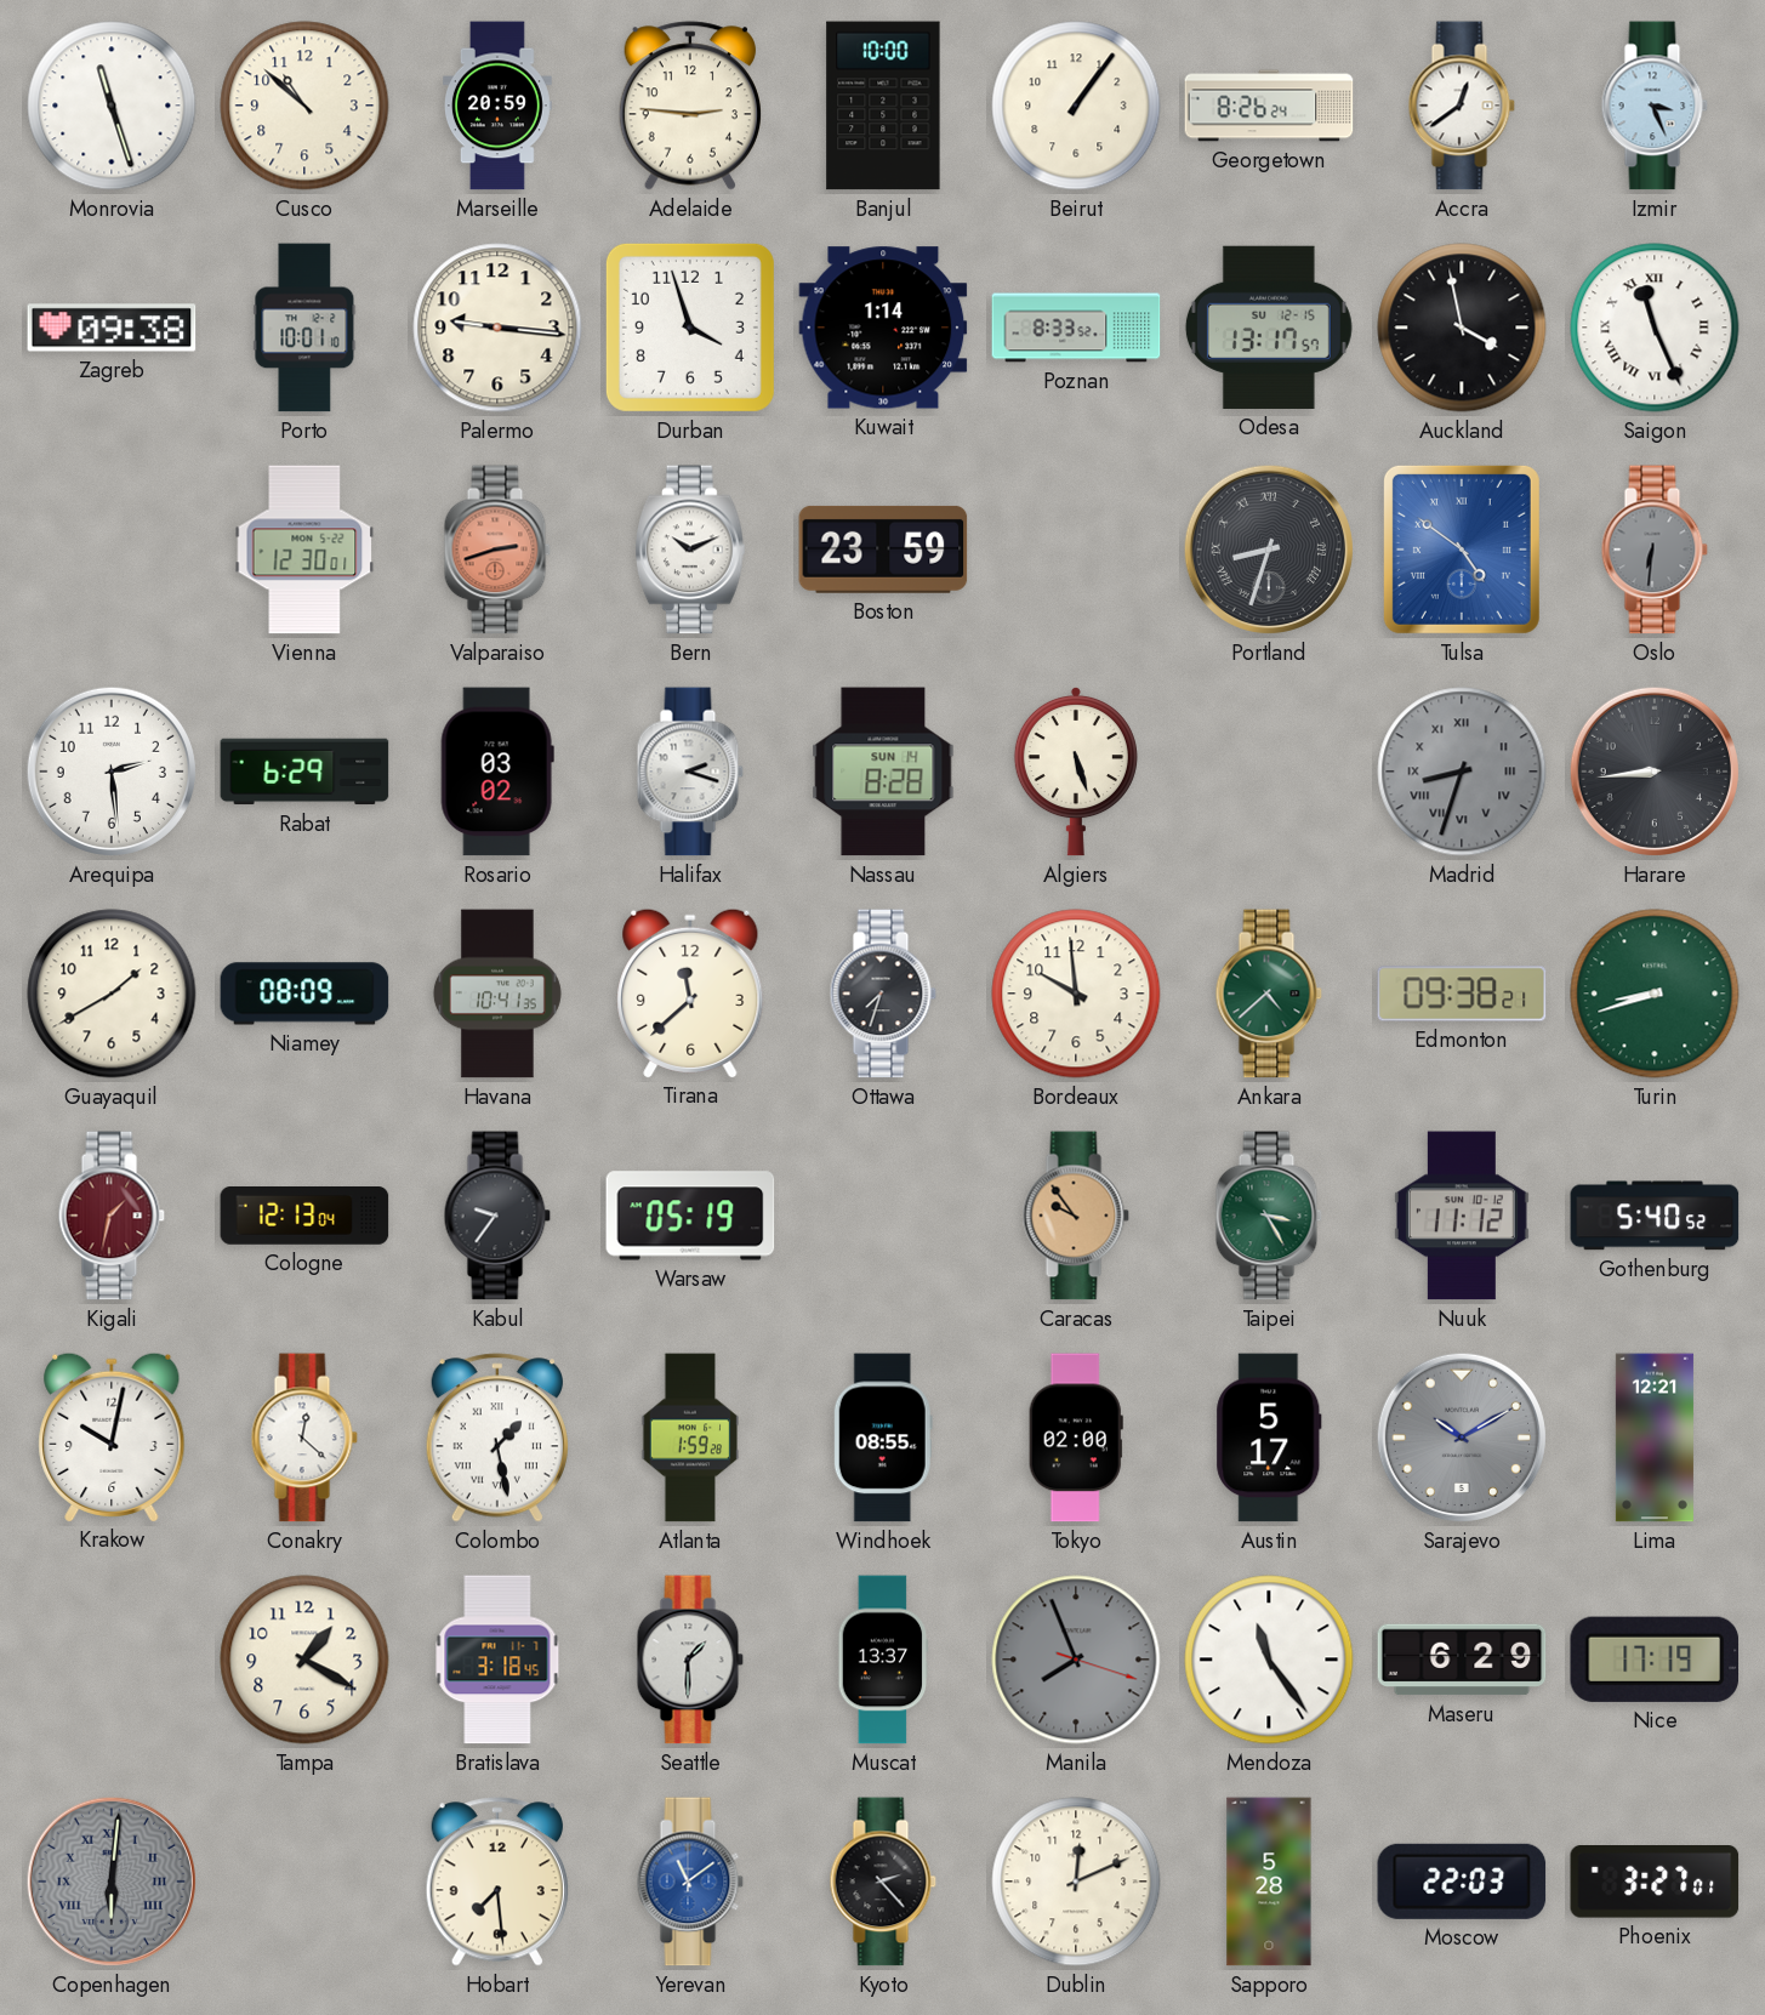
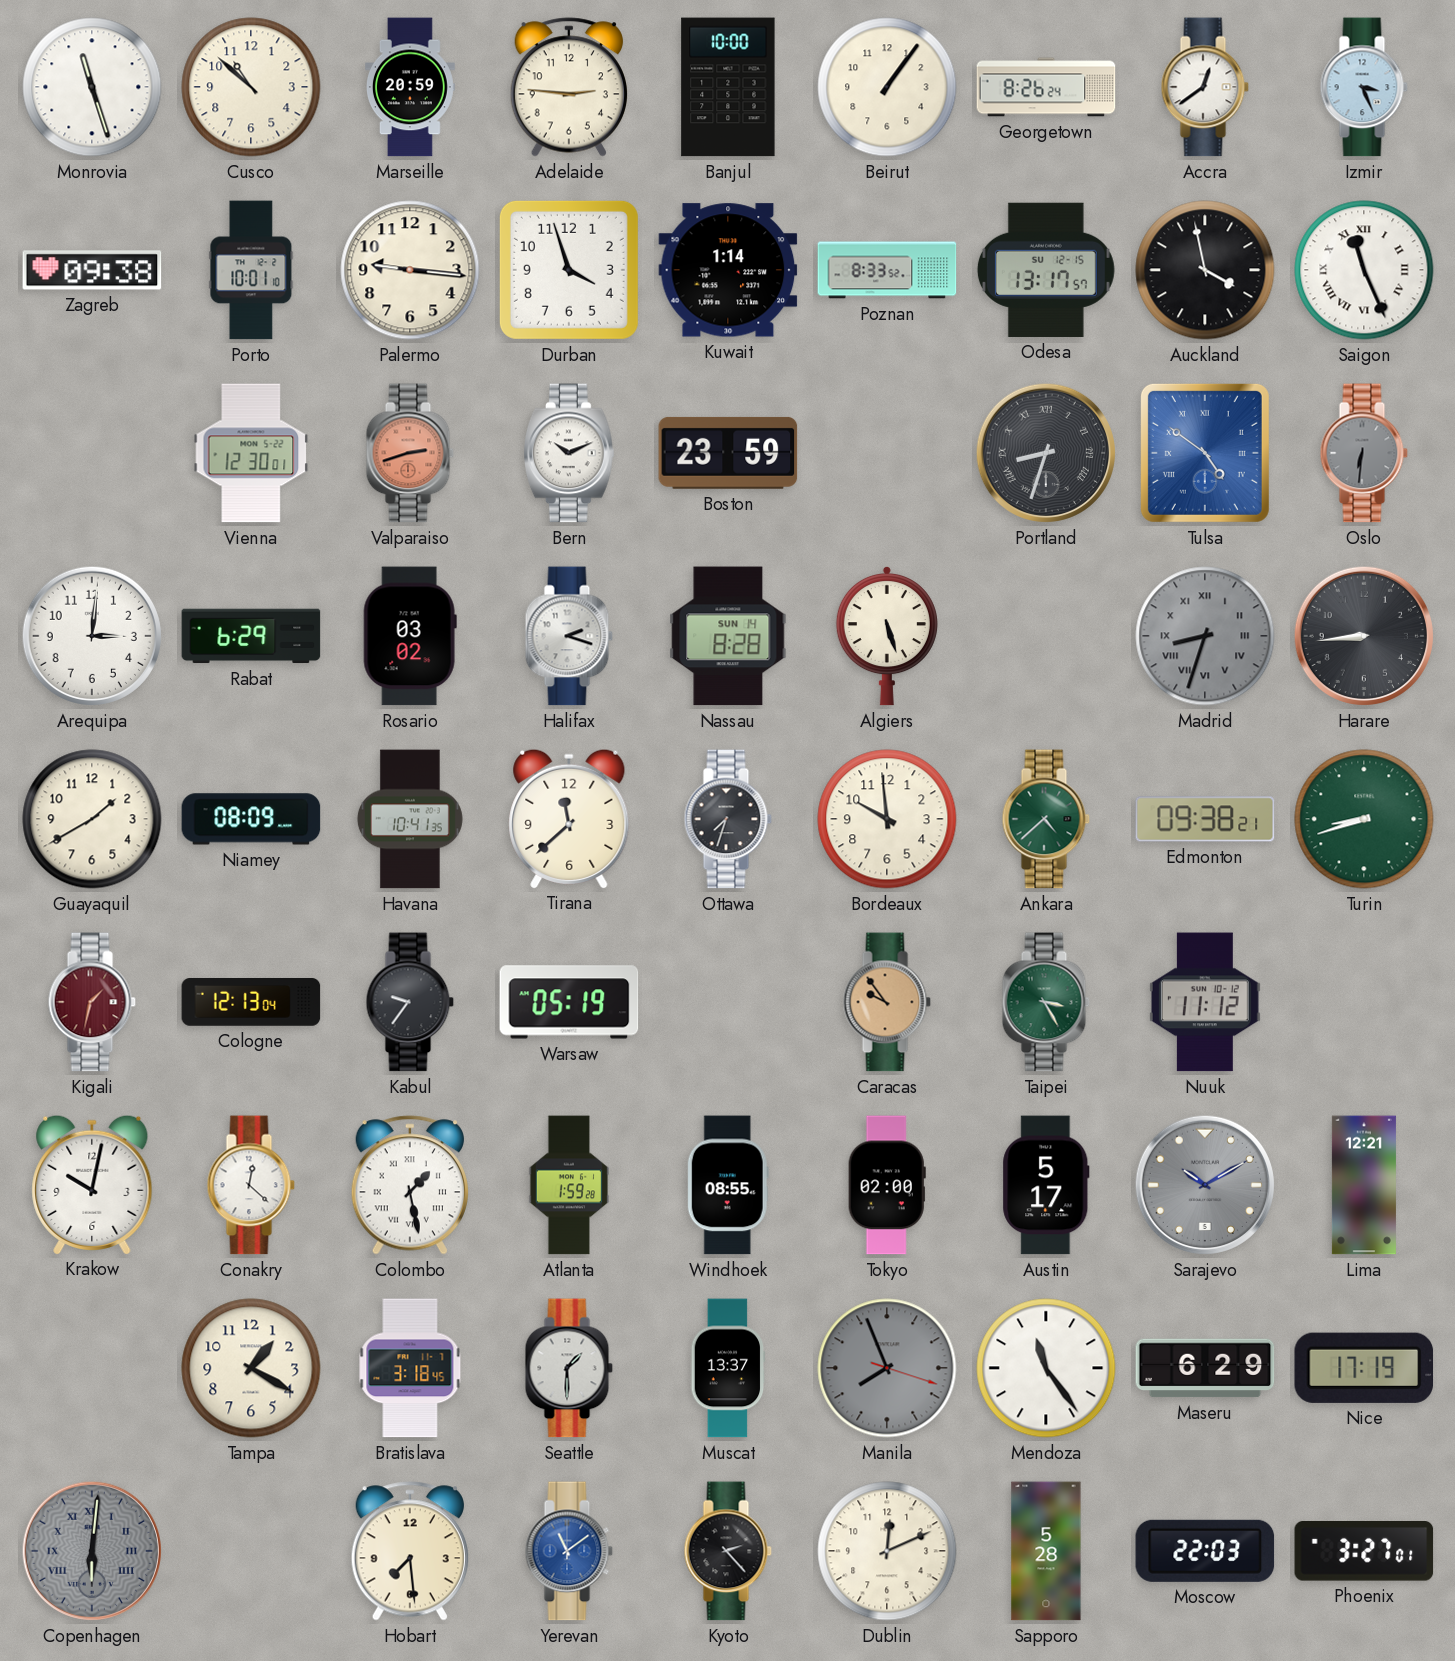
Arequipa: 2:29 -> 3:01
Gothenburg: 5:40 -> none
